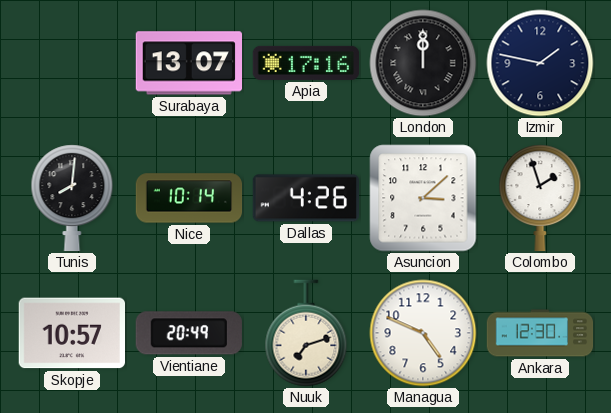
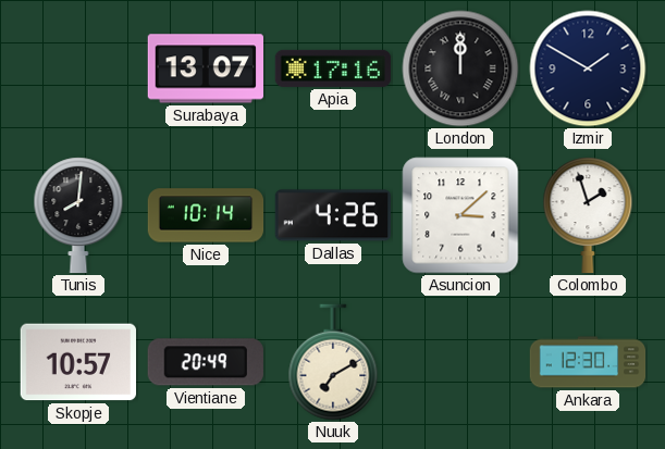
Izmir: 1:47 -> 1:50
Nuuk: 7:12 -> 7:10
Managua: 4:49 -> none
